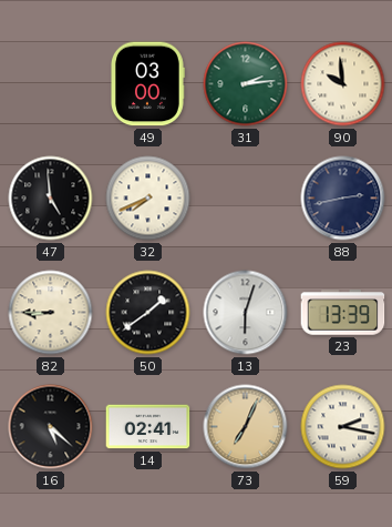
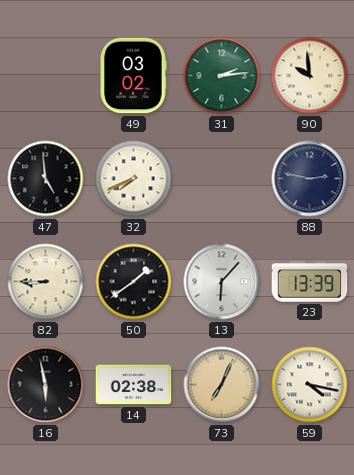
49: 03:00 -> 03:02
88: 2:43 -> 2:47
13: 6:03 -> 6:07
16: 5:22 -> 5:58
14: 02:41 -> 02:38
59: 2:17 -> 4:17
